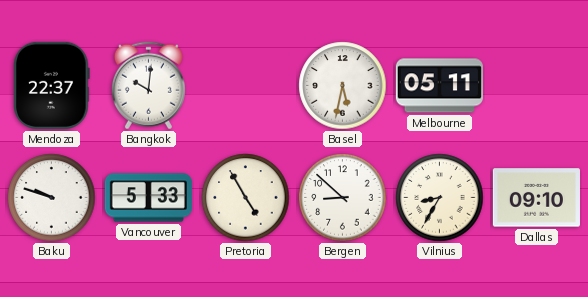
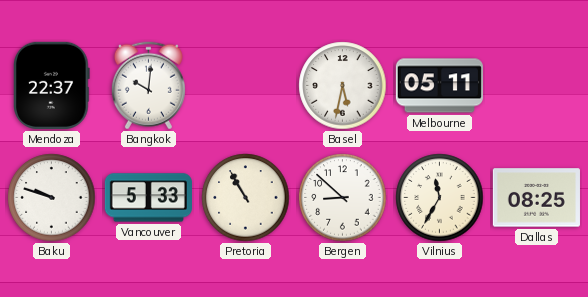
Pretoria: 4:55 -> 10:55
Vilnius: 8:35 -> 11:35
Dallas: 09:10 -> 08:25
